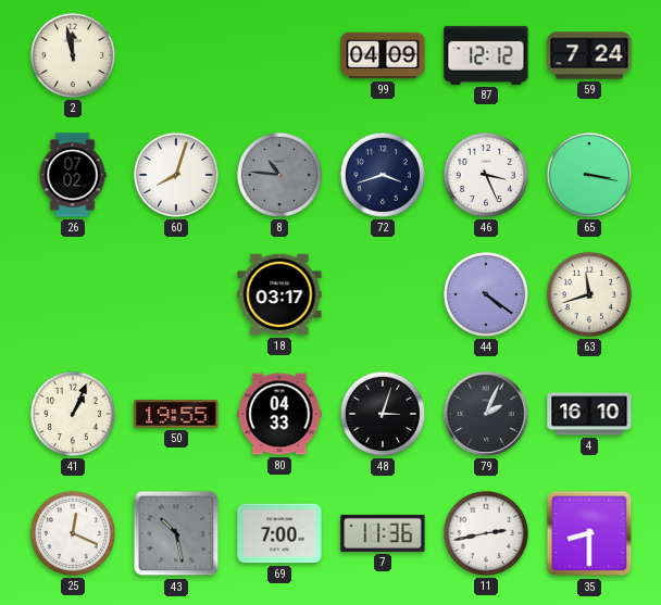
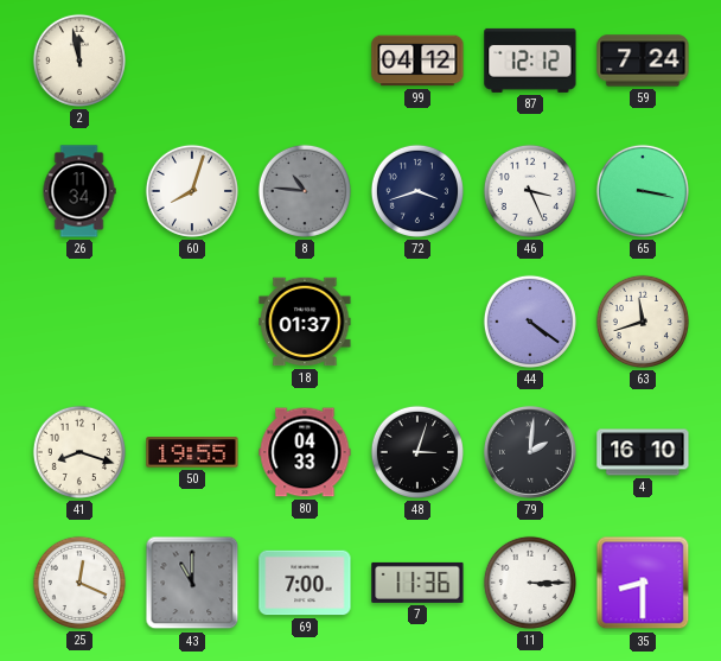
99: 04:09 -> 04:12
26: 07:02 -> 11:34
18: 03:17 -> 01:37
41: 1:04 -> 8:18
79: 2:04 -> 2:01
43: 10:28 -> 11:00
11: 2:43 -> 3:15
